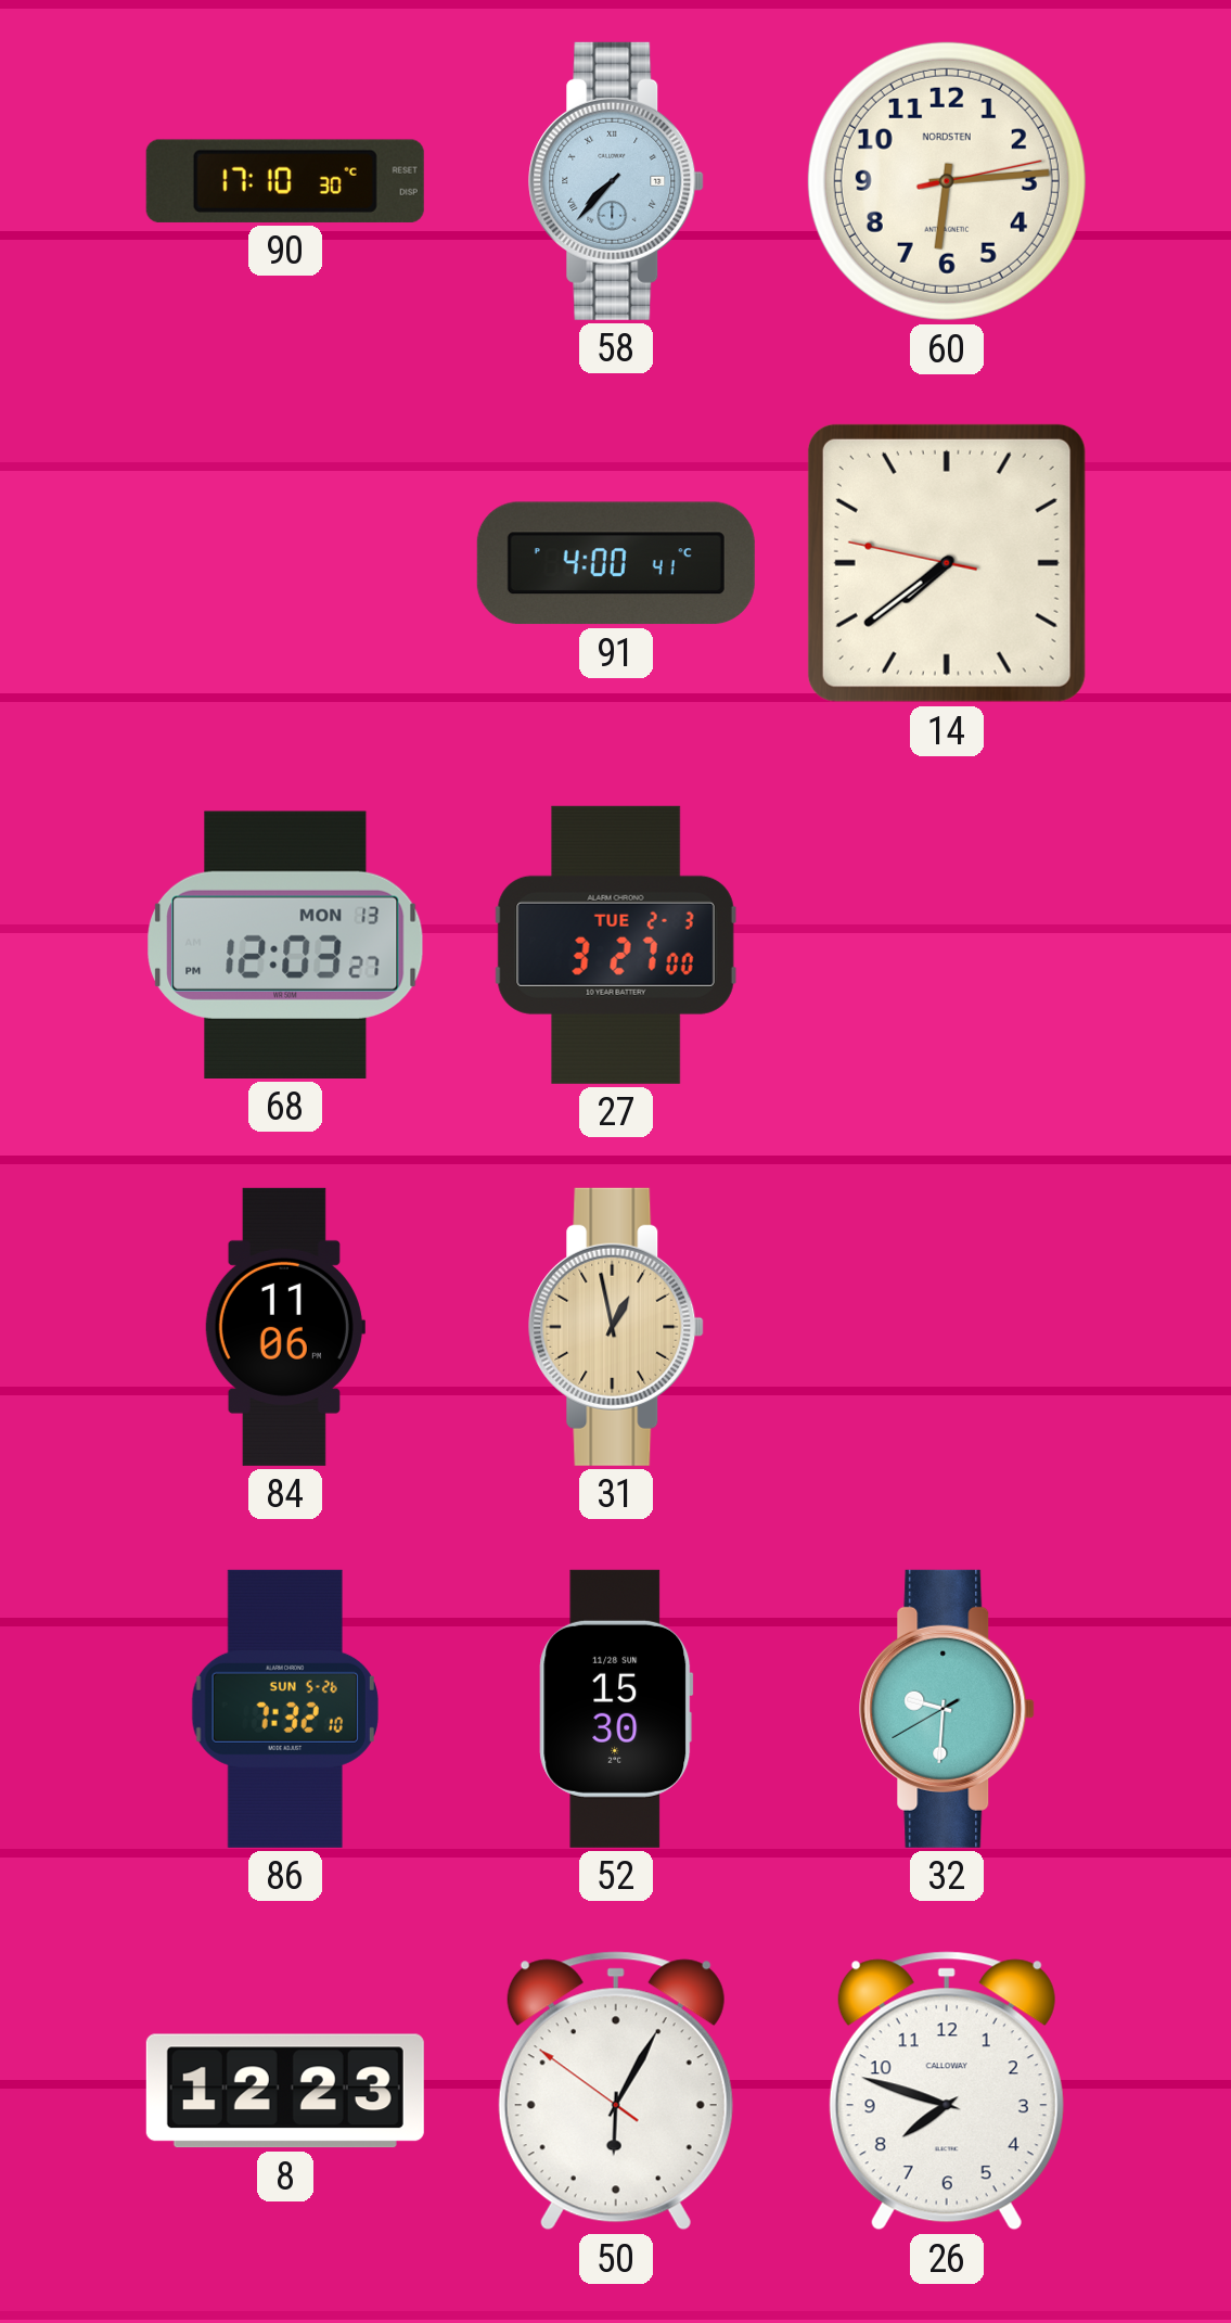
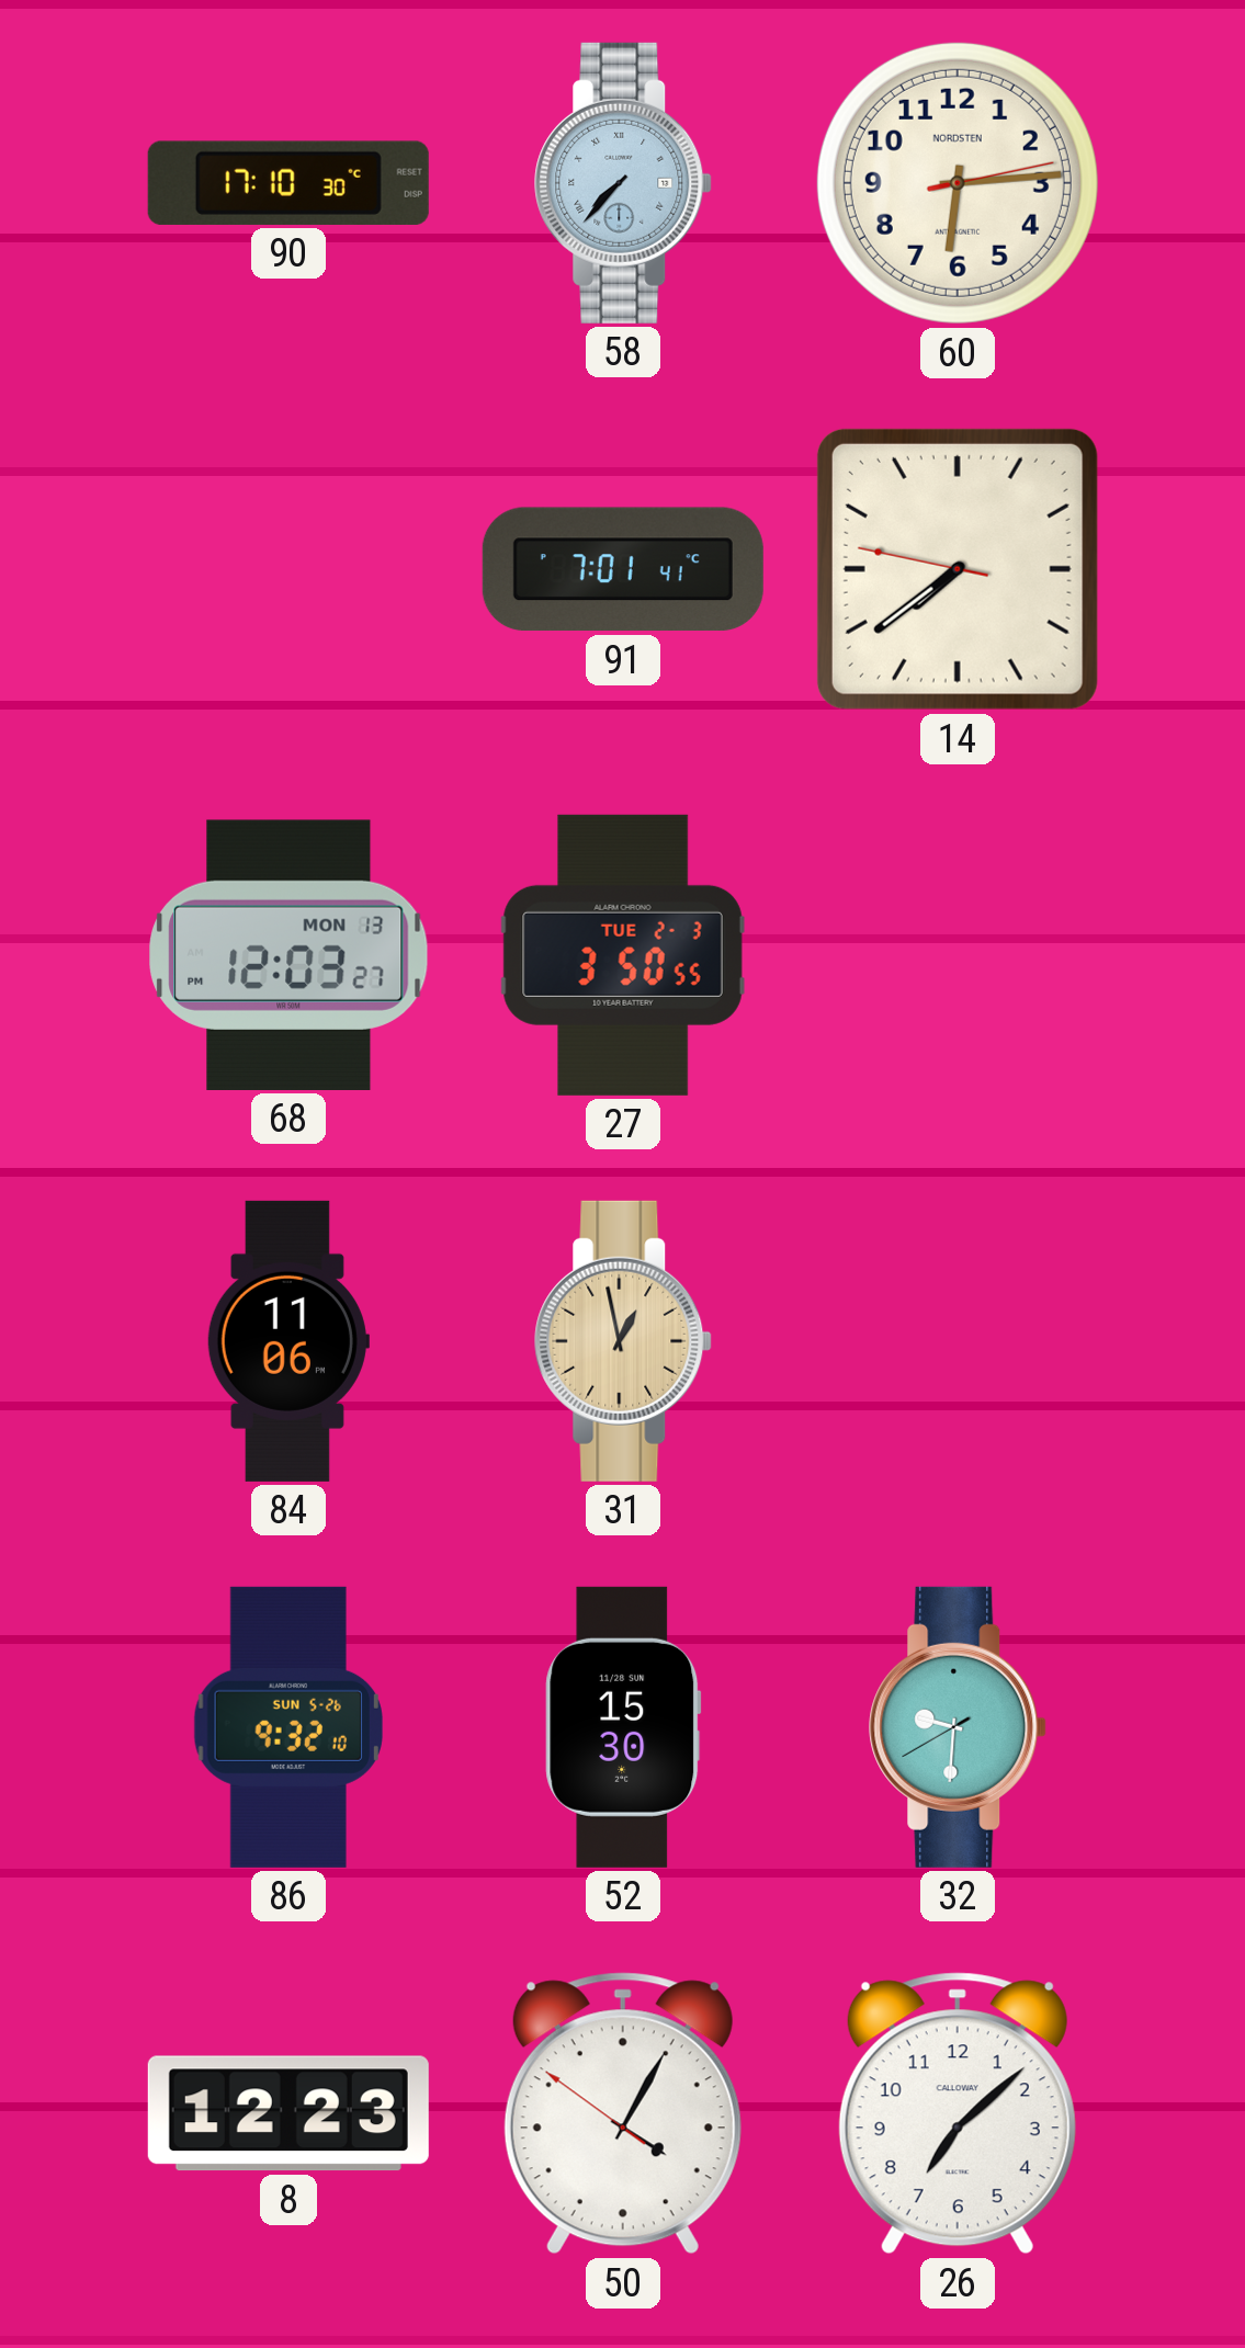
91: 4:00 -> 7:01
27: 3:27 -> 3:50
86: 7:32 -> 9:32
50: 6:04 -> 4:04
26: 7:48 -> 7:08
